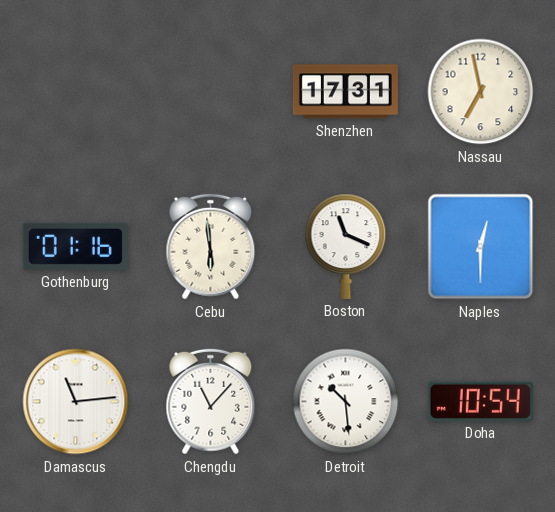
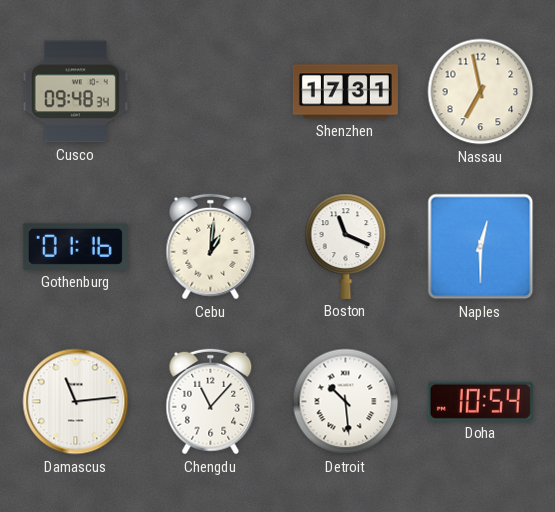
Cusco: none -> 09:48
Cebu: 5:59 -> 1:01
